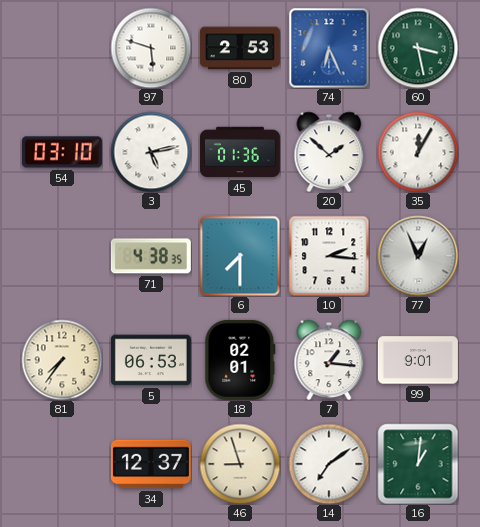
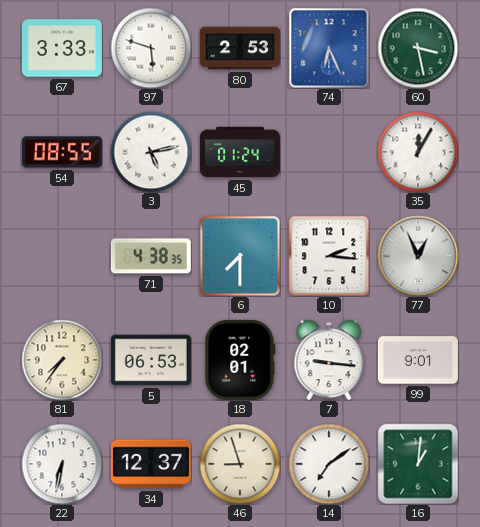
67: none -> 3:33
54: 03:10 -> 08:55
45: 01:36 -> 01:24
20: 1:52 -> none
7: 1:16 -> 9:16
22: none -> 6:32
